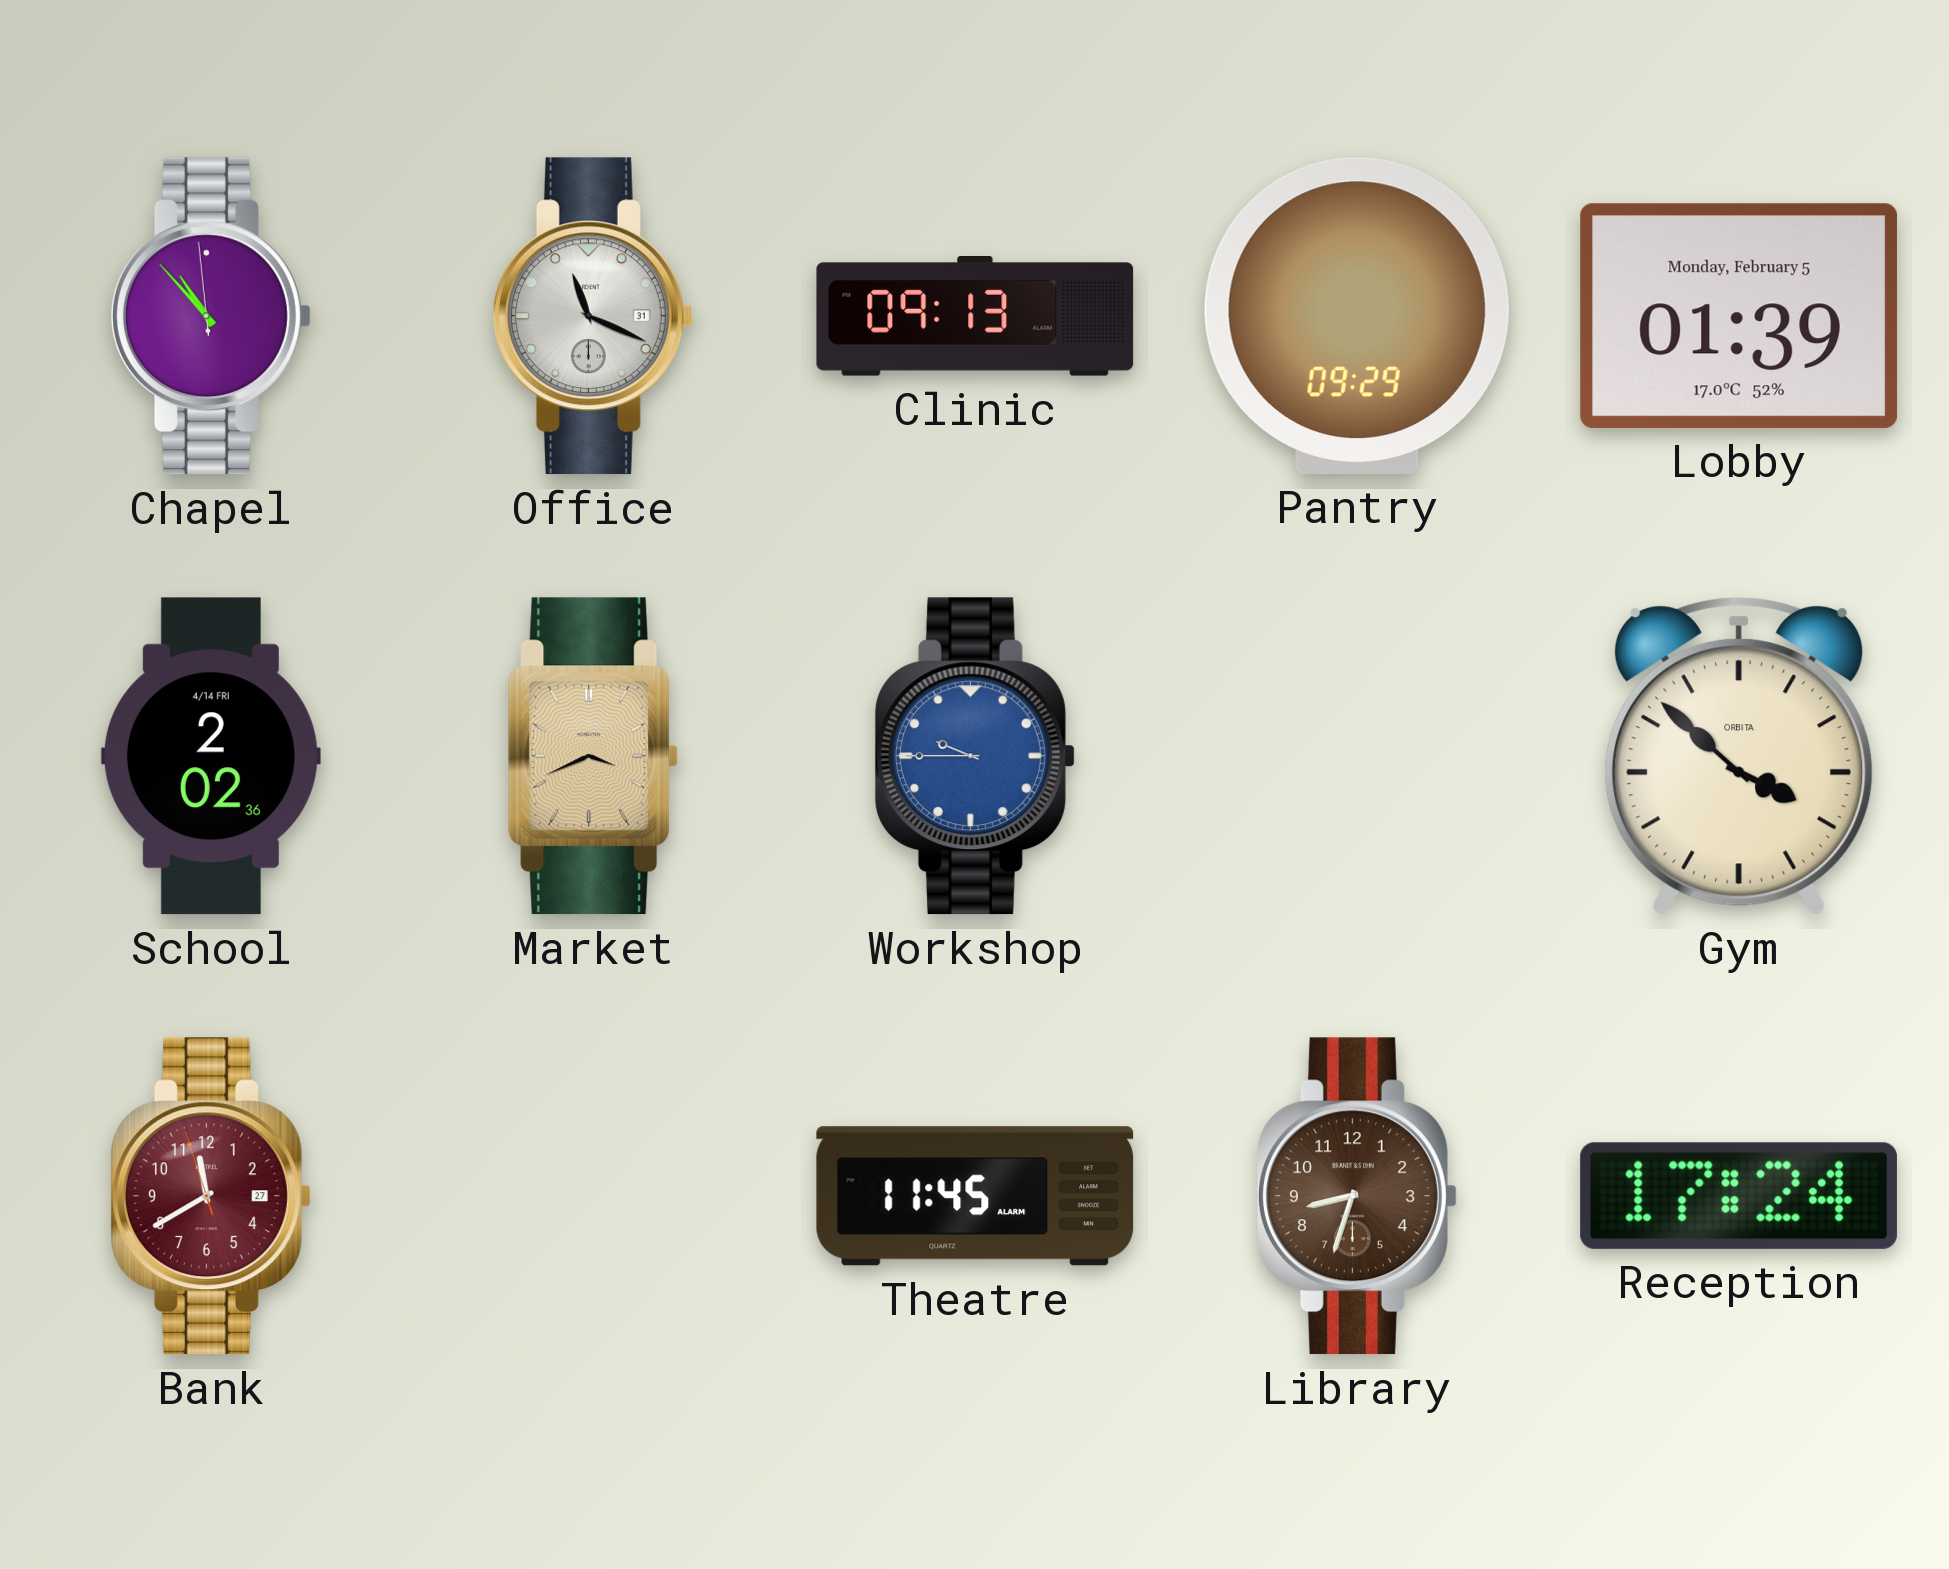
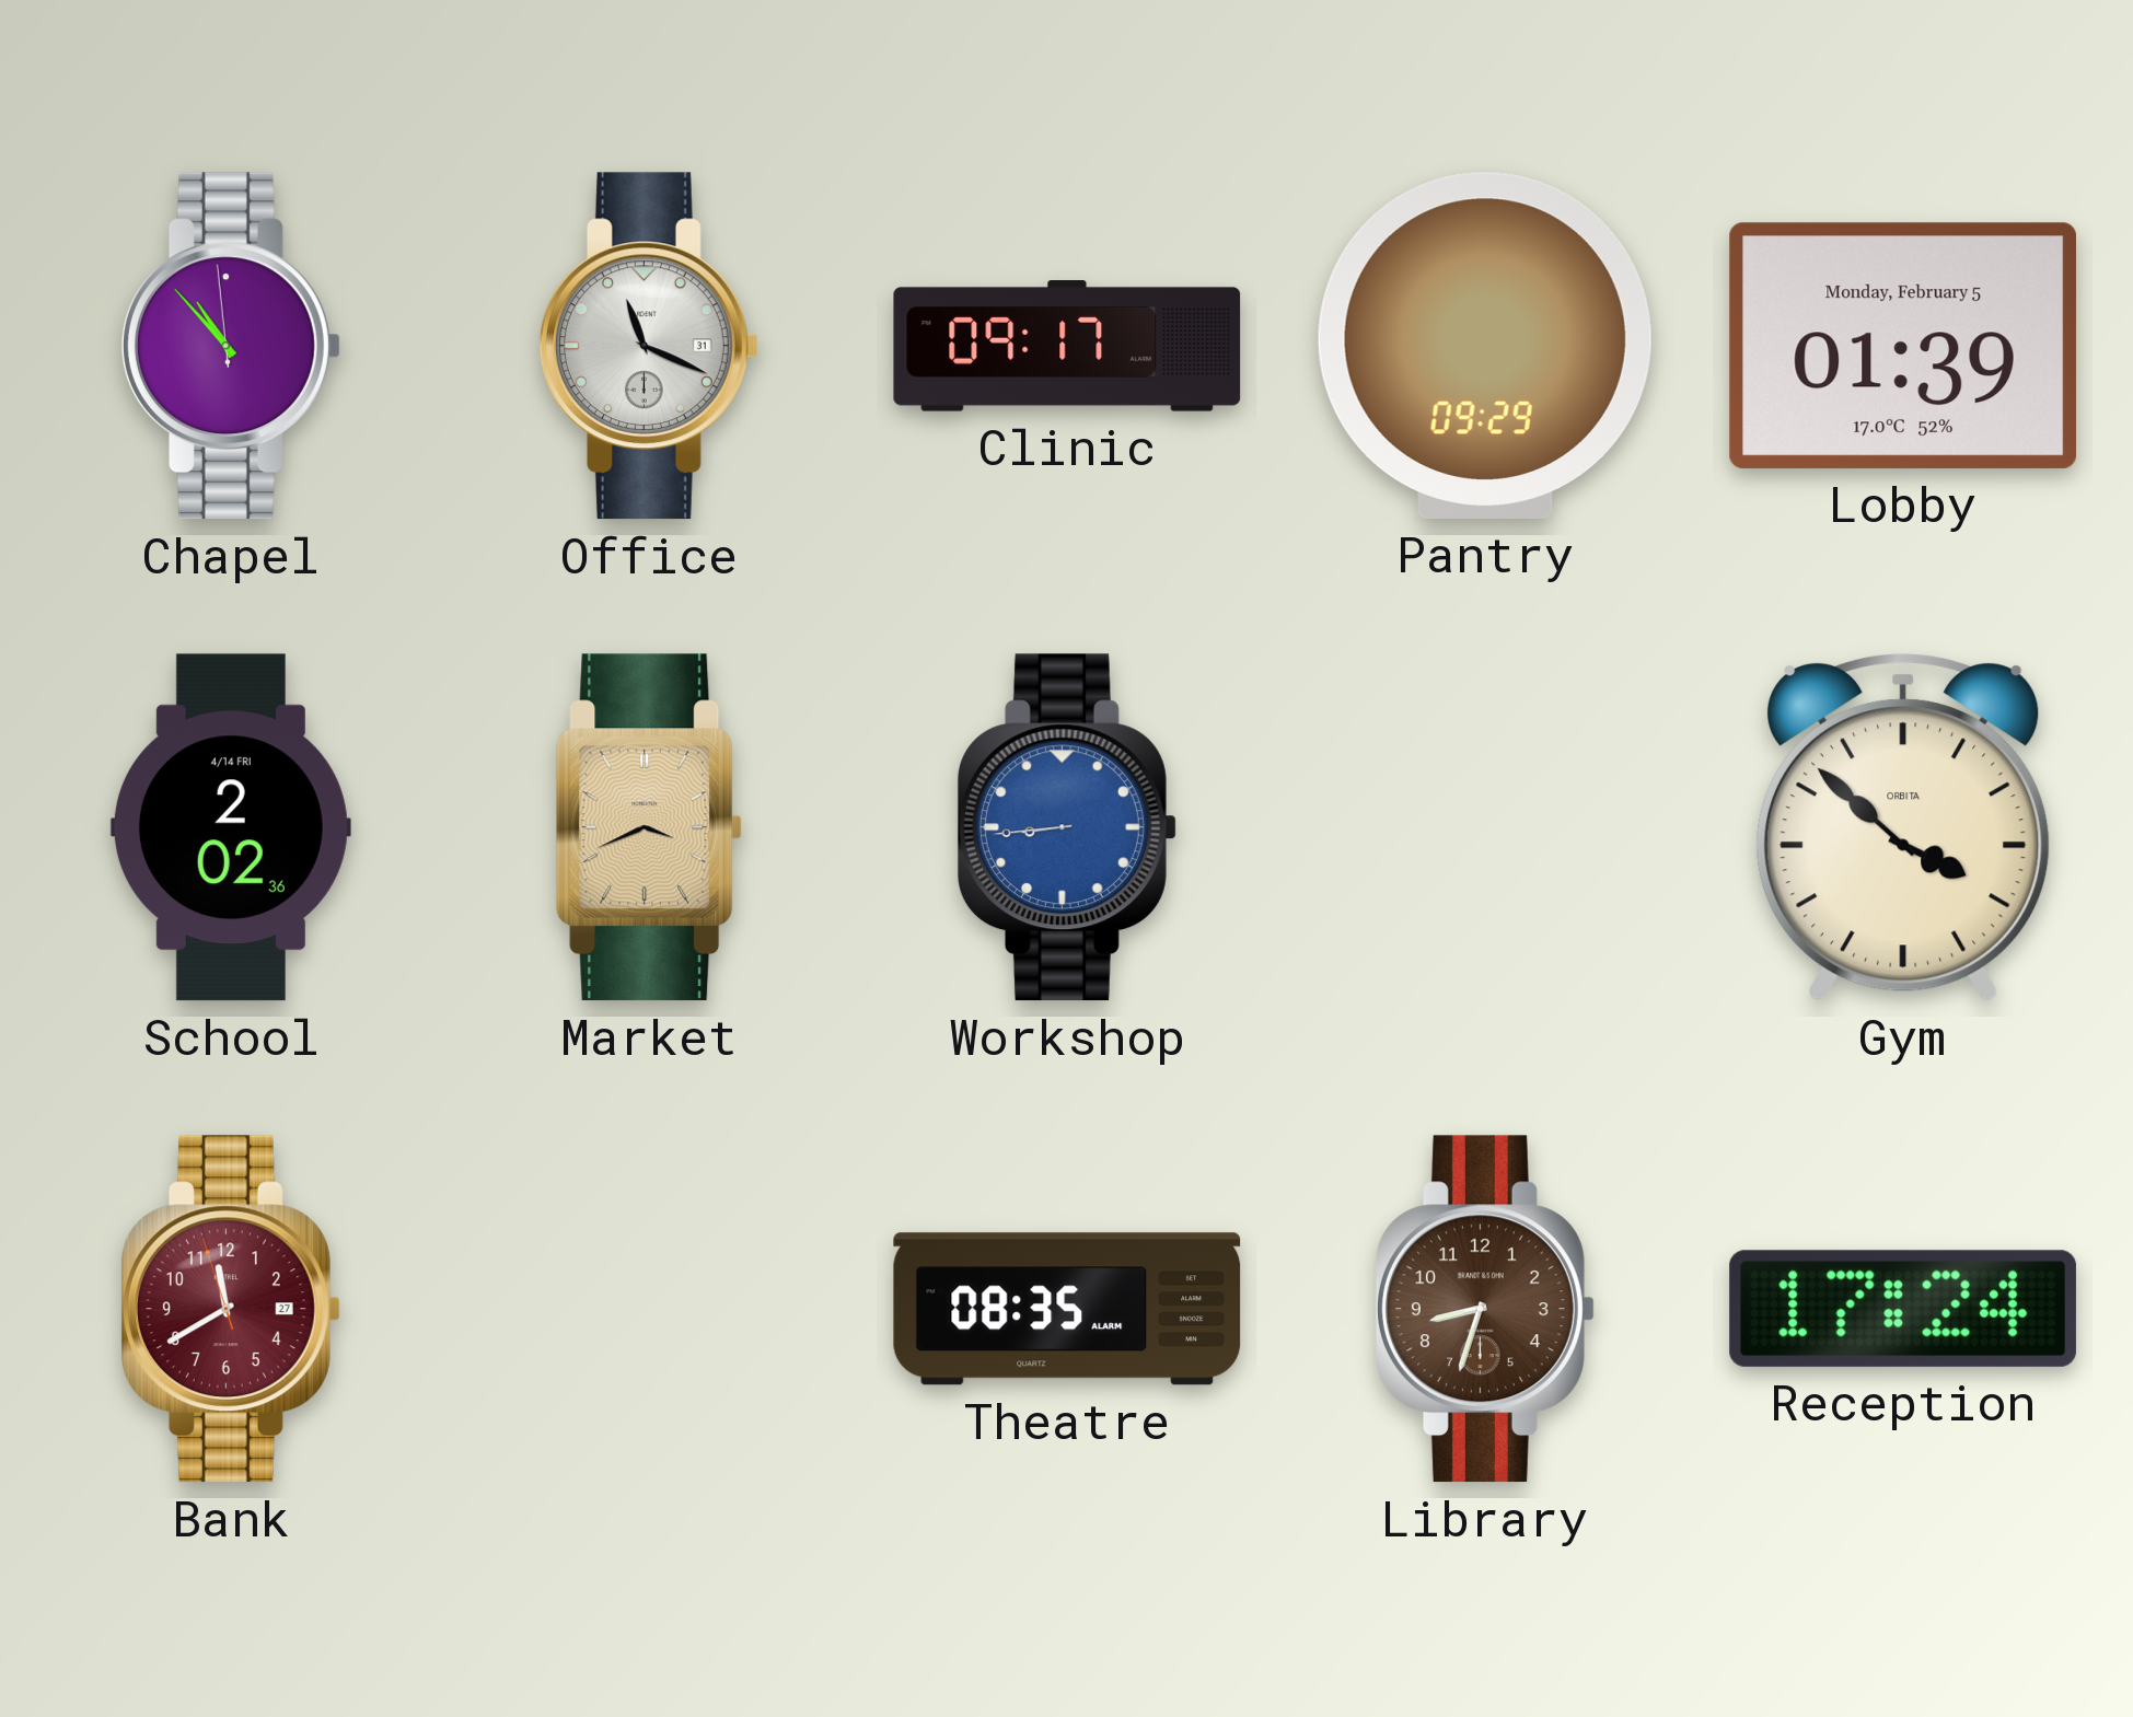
Clinic: 09:13 -> 09:17
Workshop: 9:45 -> 8:44
Theatre: 11:45 -> 08:35
